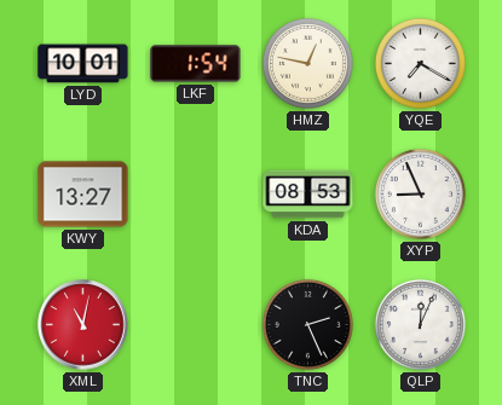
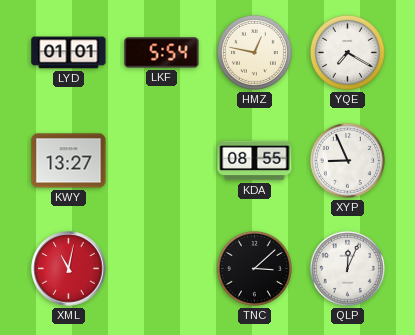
LYD: 10:01 -> 01:01
LKF: 1:54 -> 5:54
KDA: 08:53 -> 08:55
TNC: 2:26 -> 3:08
